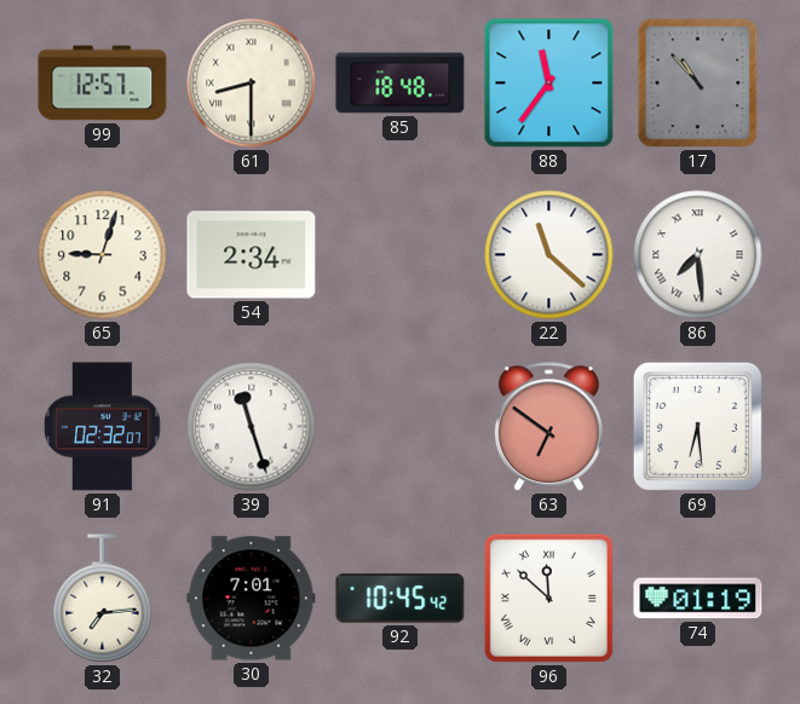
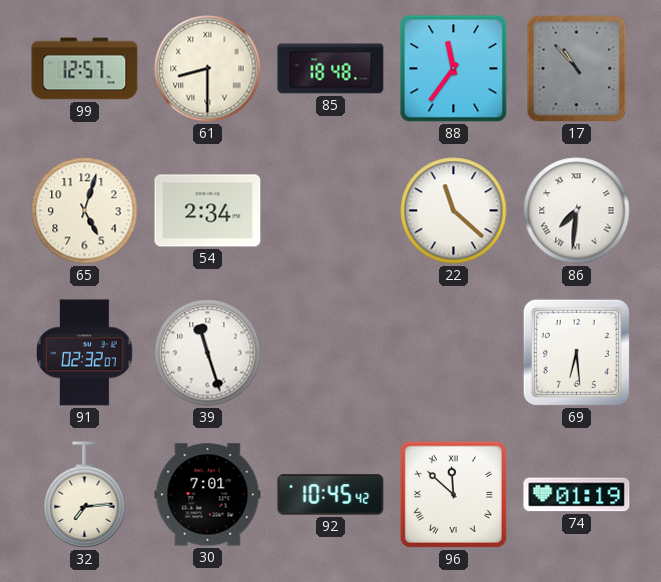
65: 9:03 -> 5:03
86: 7:29 -> 7:31
63: 6:51 -> none
